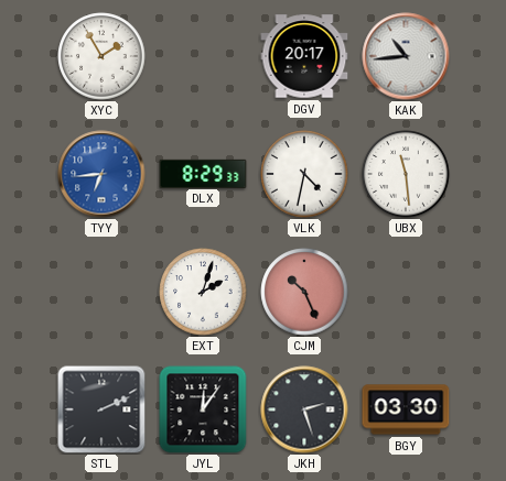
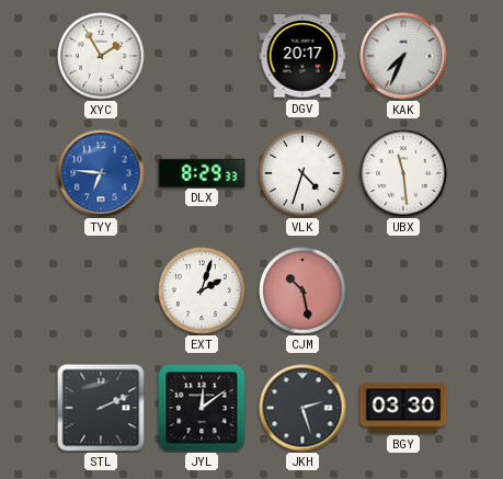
KAK: 10:44 -> 7:34
TYY: 6:44 -> 6:46
VLK: 4:32 -> 4:33
CJM: 10:26 -> 10:28
JYL: 12:06 -> 12:09
